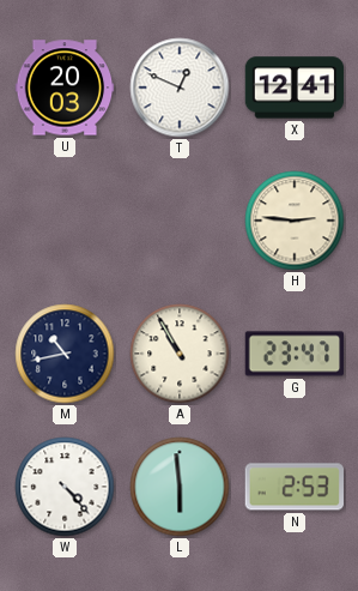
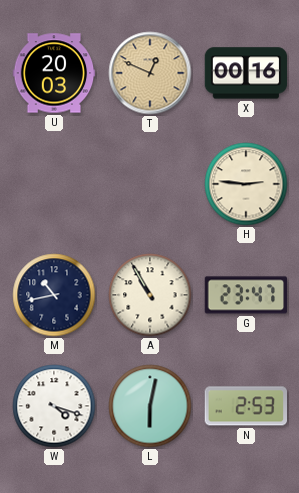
T dial: white -> champagne
X: 12:41 -> 00:16
W: 4:23 -> 4:18
L: 5:59 -> 6:02
